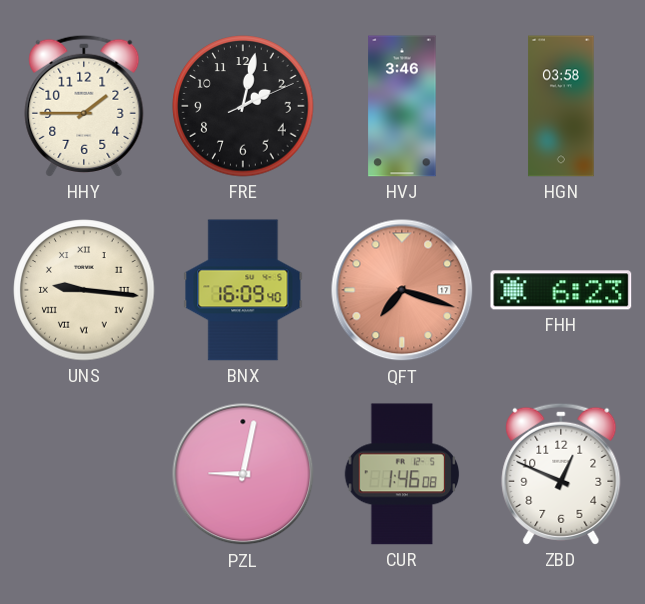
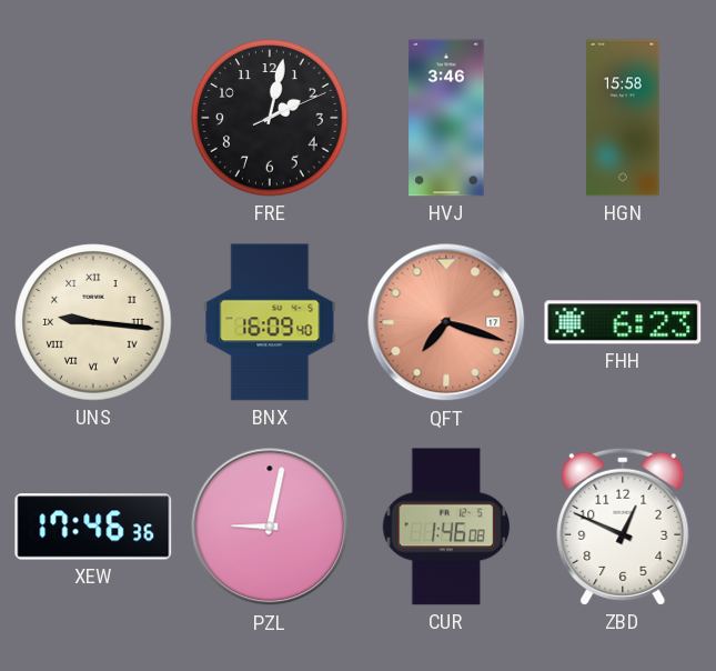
HHY: 1:45 -> none
HGN: 03:58 -> 15:58
XEW: none -> 17:46
